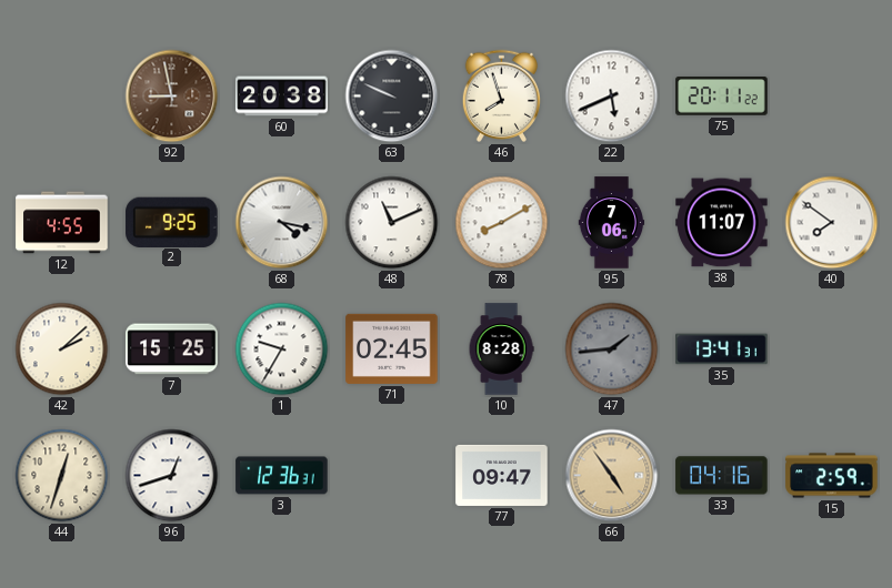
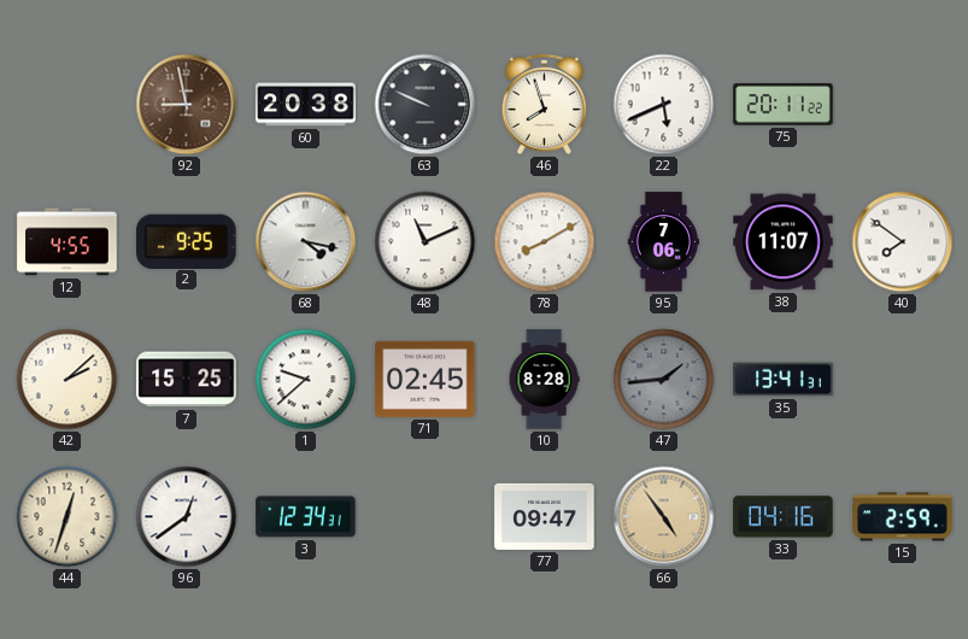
1: 9:35 -> 9:38
96: 12:42 -> 12:39
3: 12:36 -> 12:34
